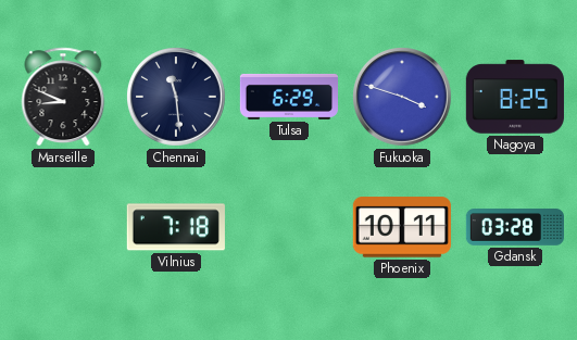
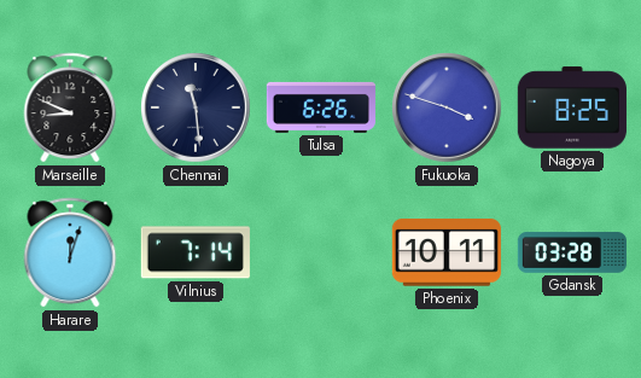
Tulsa: 6:29 -> 6:26
Harare: none -> 12:03
Vilnius: 7:18 -> 7:14
